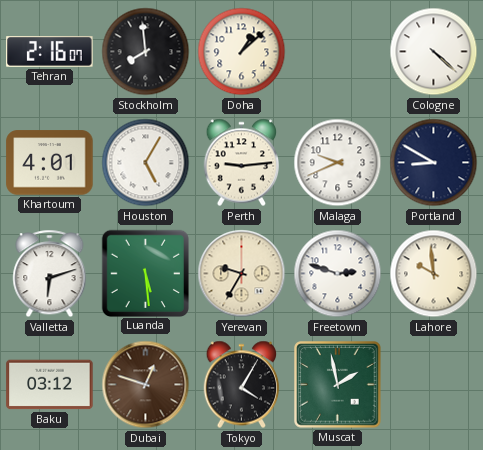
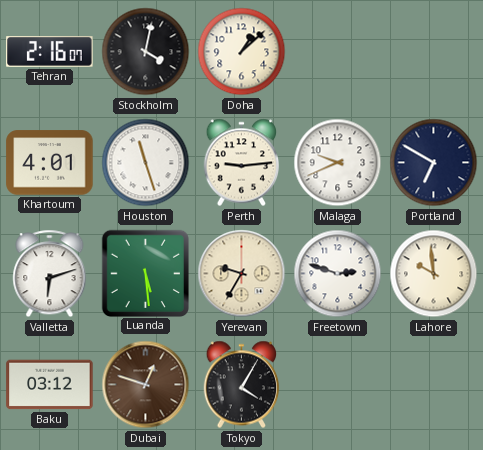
Stockholm: 7:59 -> 4:02
Cologne: 4:22 -> none
Houston: 5:05 -> 11:27
Portland: 8:50 -> 6:50
Muscat: 1:58 -> none
